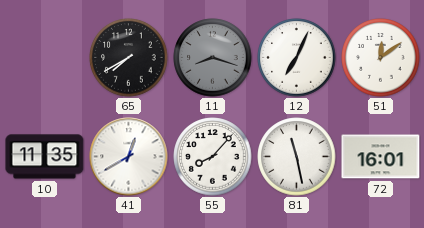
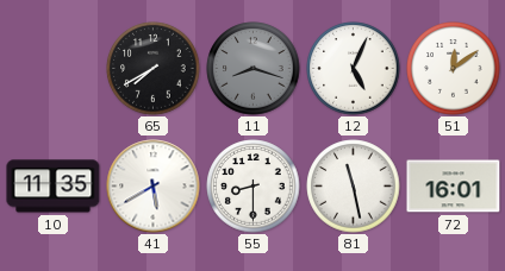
12: 7:04 -> 5:04
41: 12:40 -> 5:40
55: 8:07 -> 8:30
